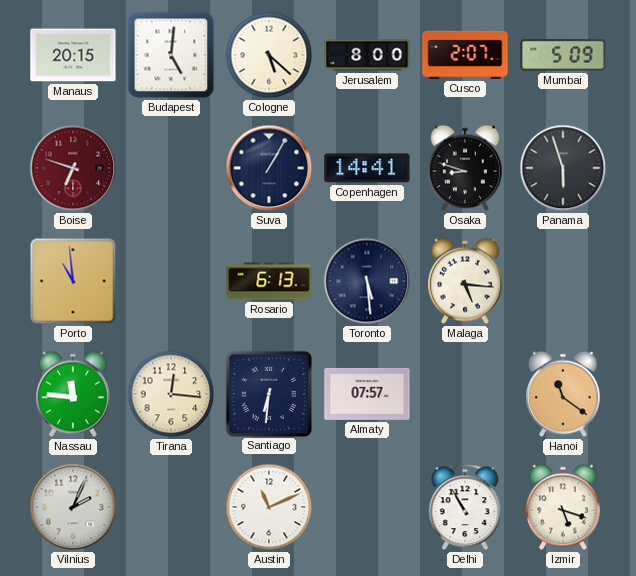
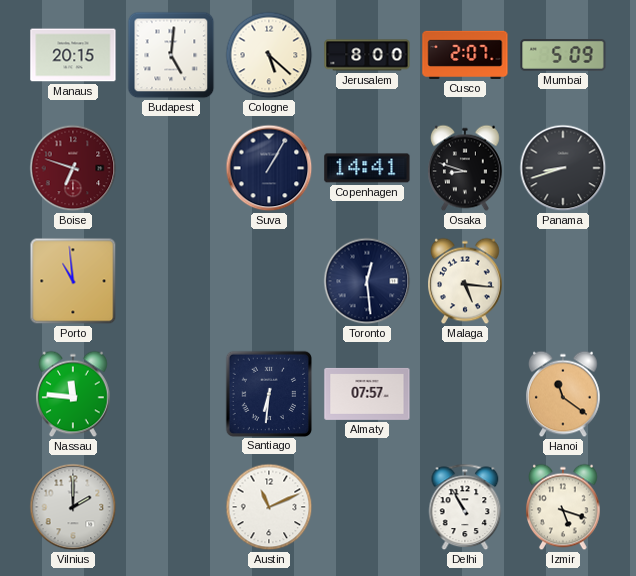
Panama: 5:57 -> 8:42
Rosario: 6:13 -> none
Toronto: 5:29 -> 12:29
Tirana: 12:16 -> none
Vilnius: 2:04 -> 2:00
